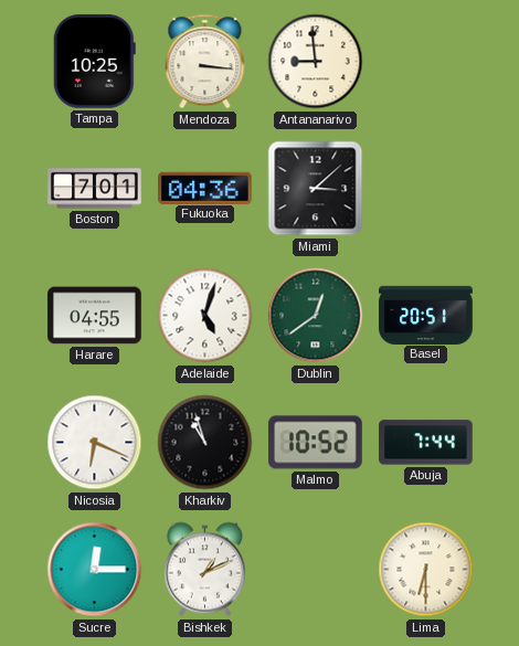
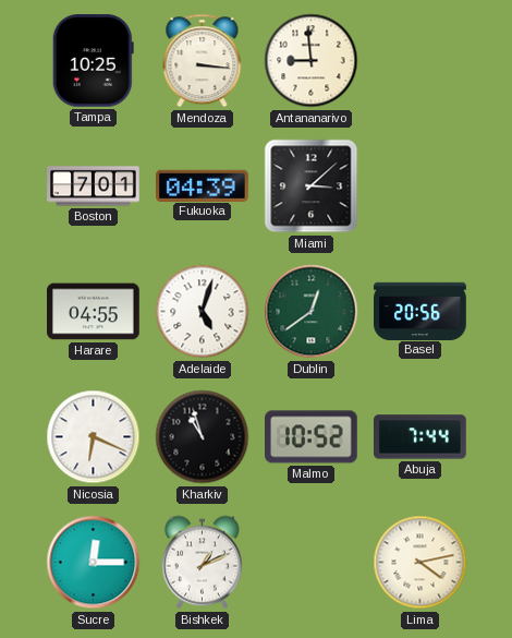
Fukuoka: 04:36 -> 04:39
Basel: 20:51 -> 20:56
Lima: 6:30 -> 4:13
